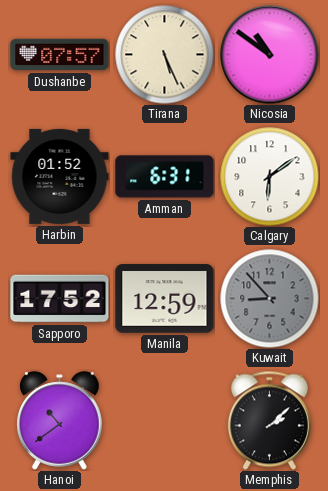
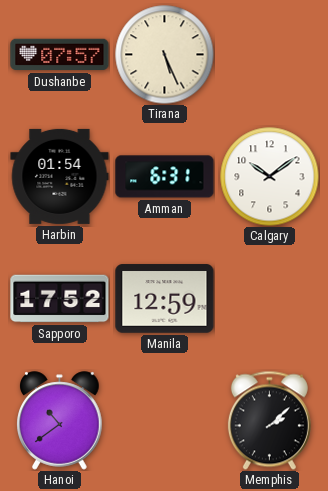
Nicosia: 10:51 -> none
Harbin: 01:52 -> 01:54
Calgary: 6:09 -> 10:09
Kuwait: 8:53 -> none
